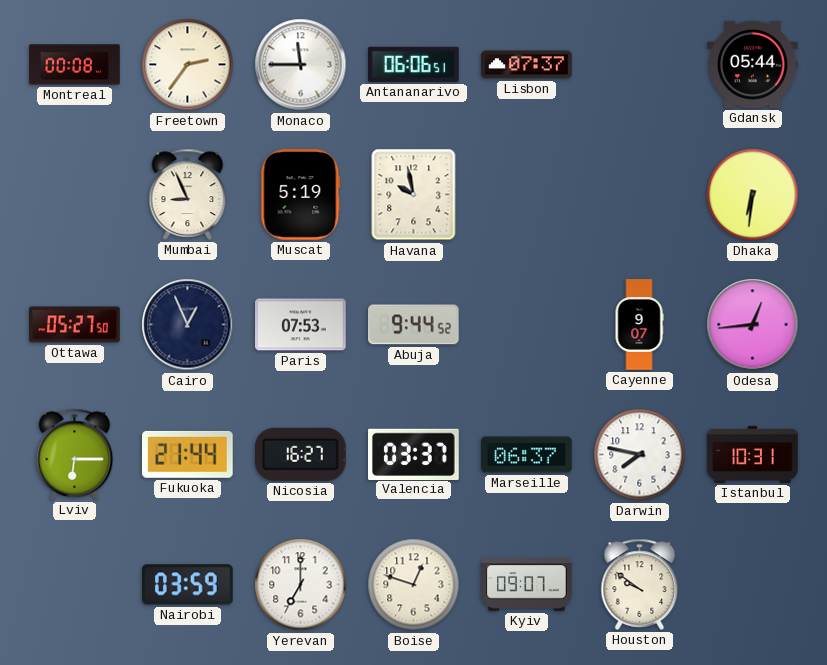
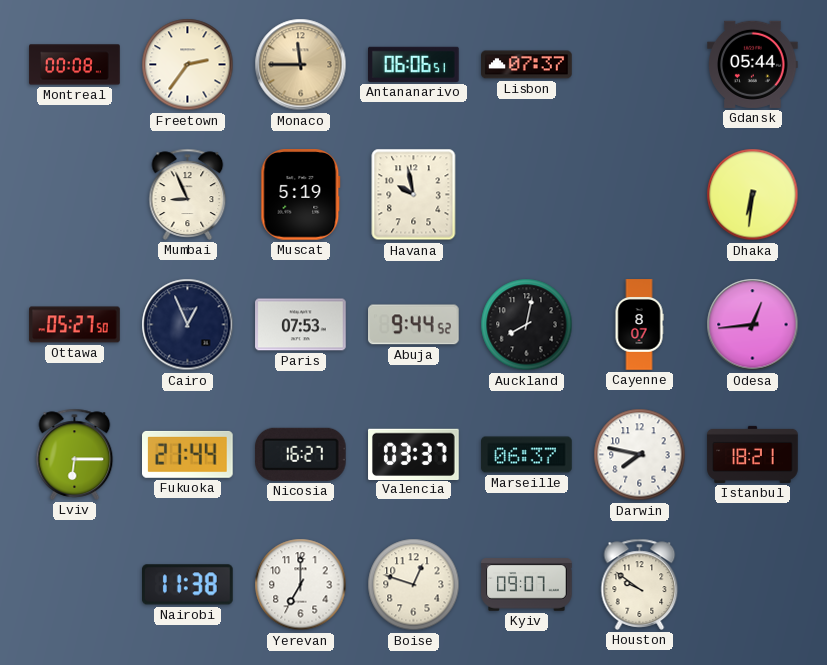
Monaco dial: white -> champagne
Auckland: none -> 8:02
Cayenne: 9:07 -> 8:07
Istanbul: 10:31 -> 18:21
Nairobi: 03:59 -> 11:38
